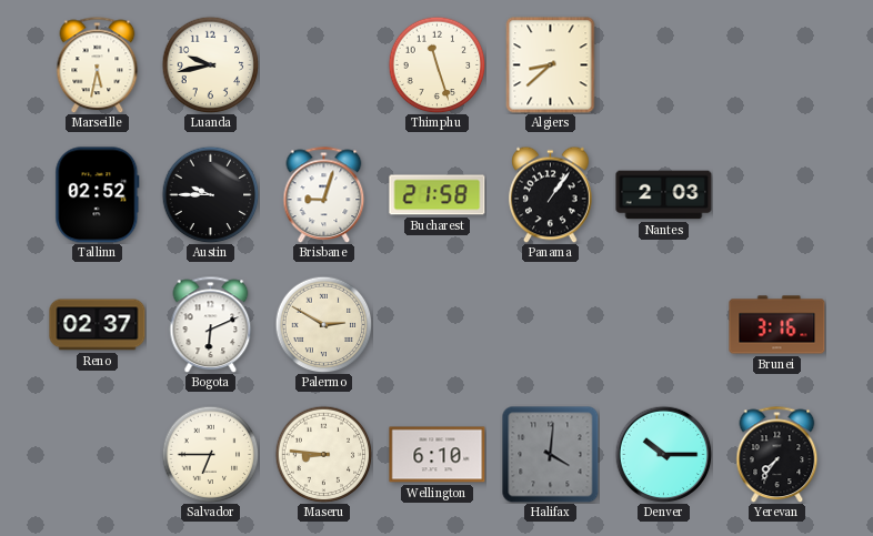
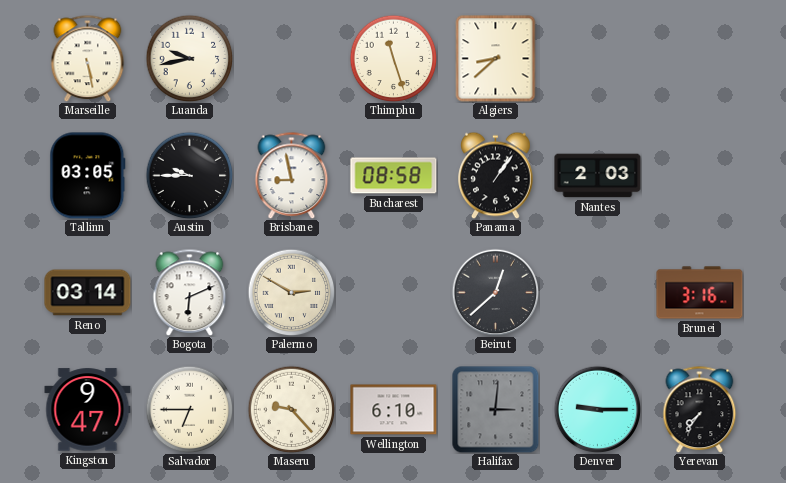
Marseille: 5:32 -> 5:28
Tallinn: 02:52 -> 03:05
Brisbane: 9:03 -> 8:58
Bucharest: 21:58 -> 08:58
Reno: 02:37 -> 03:14
Beirut: none -> 12:38
Kingston: none -> 9:47
Maseru: 8:46 -> 9:23
Halifax: 4:01 -> 3:01
Denver: 10:15 -> 9:15
